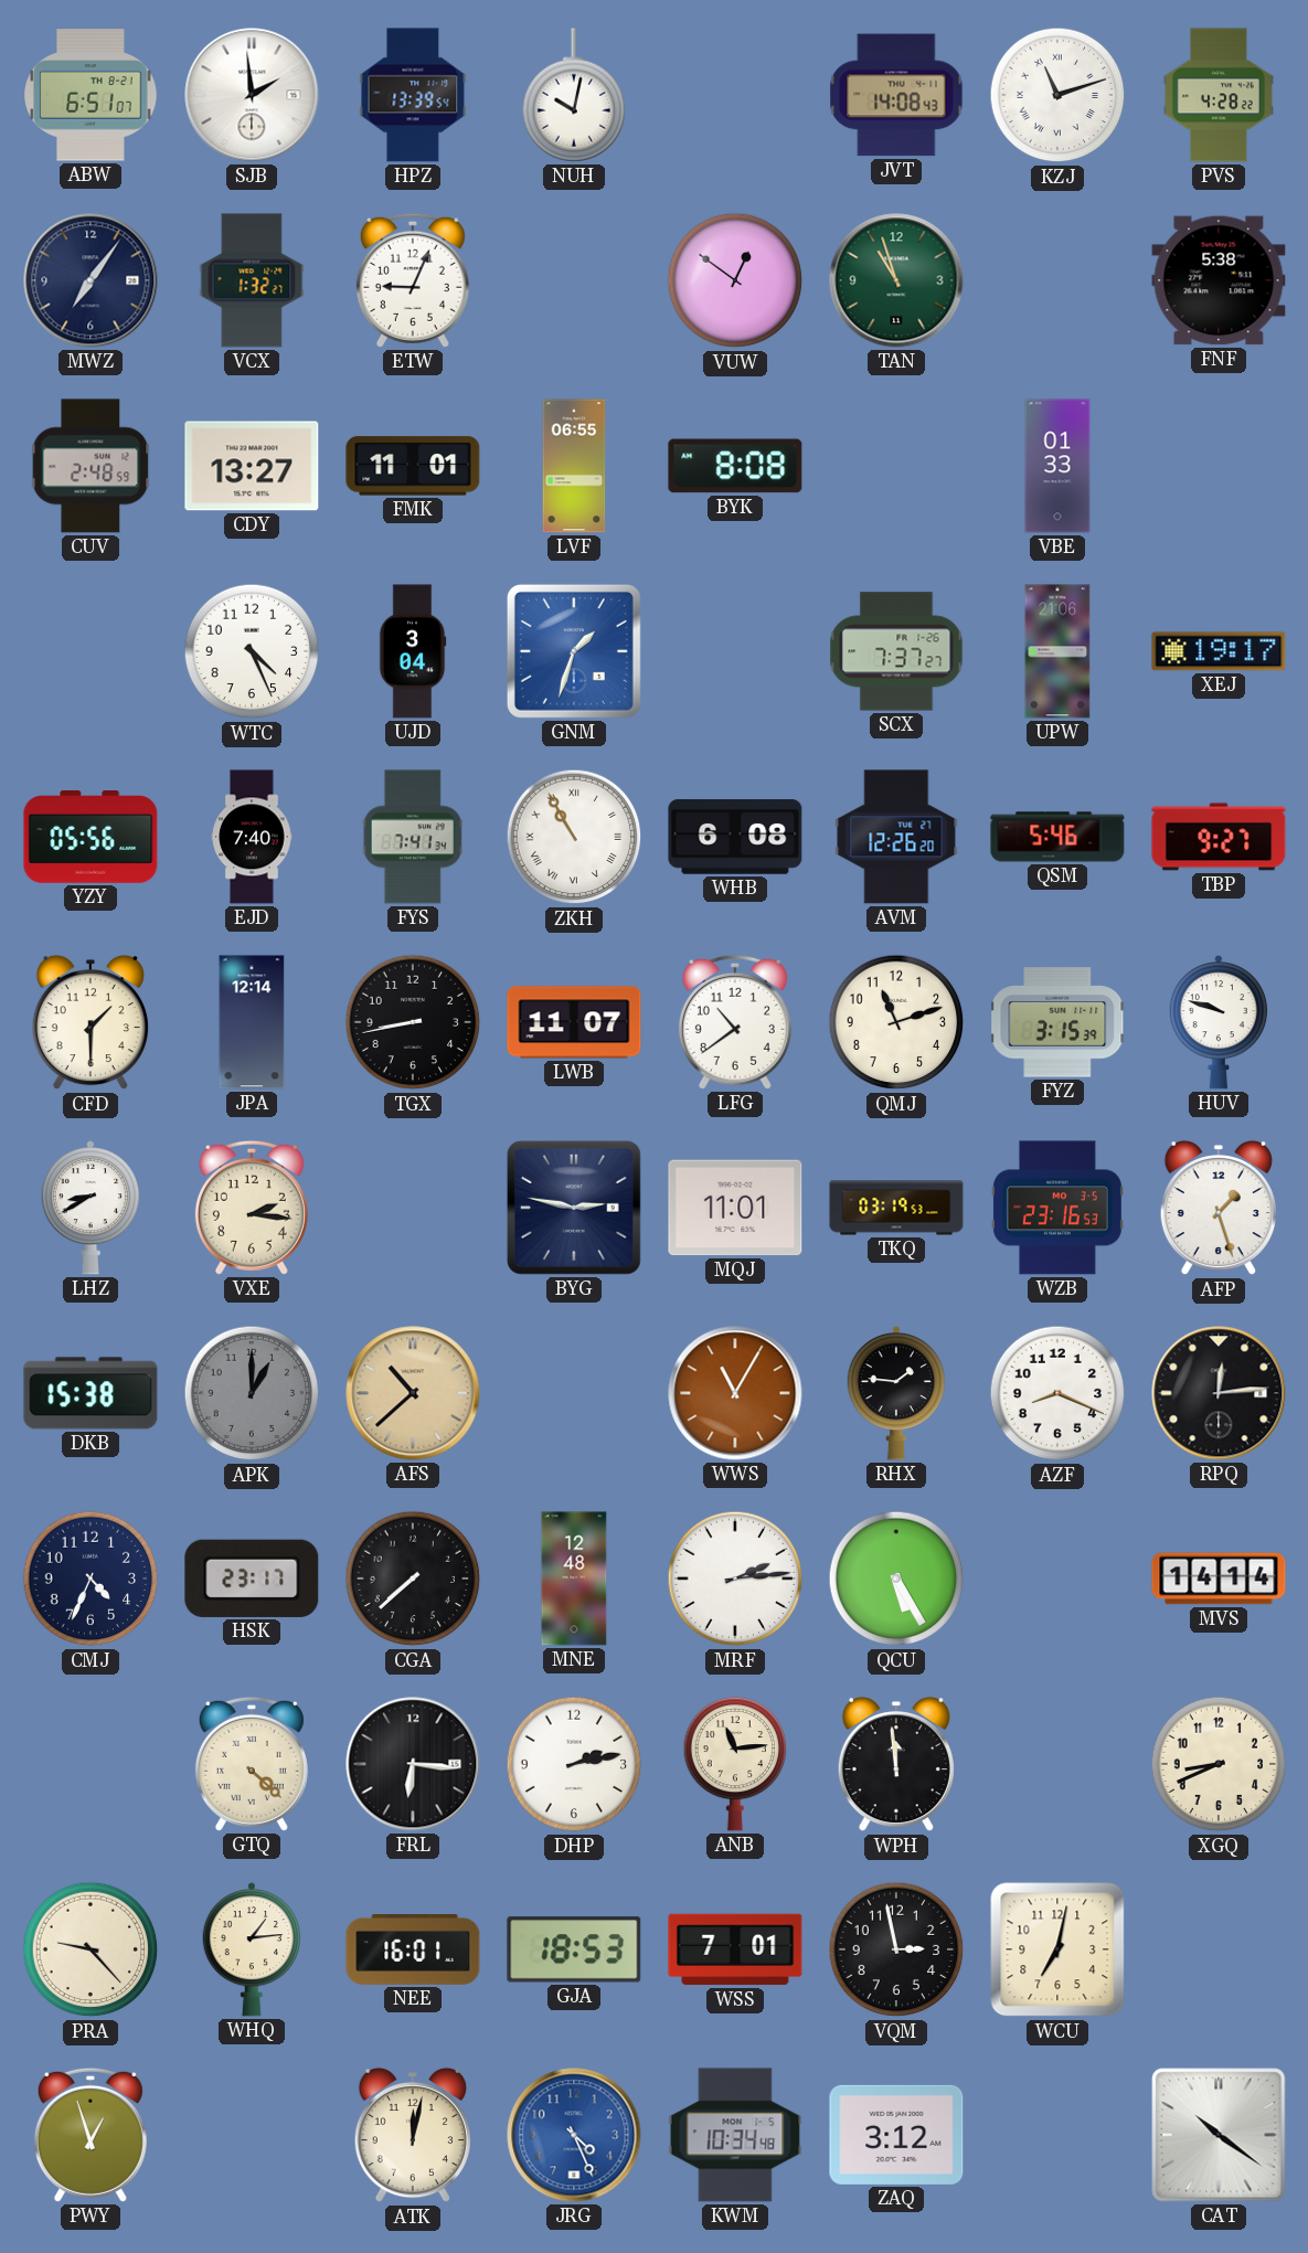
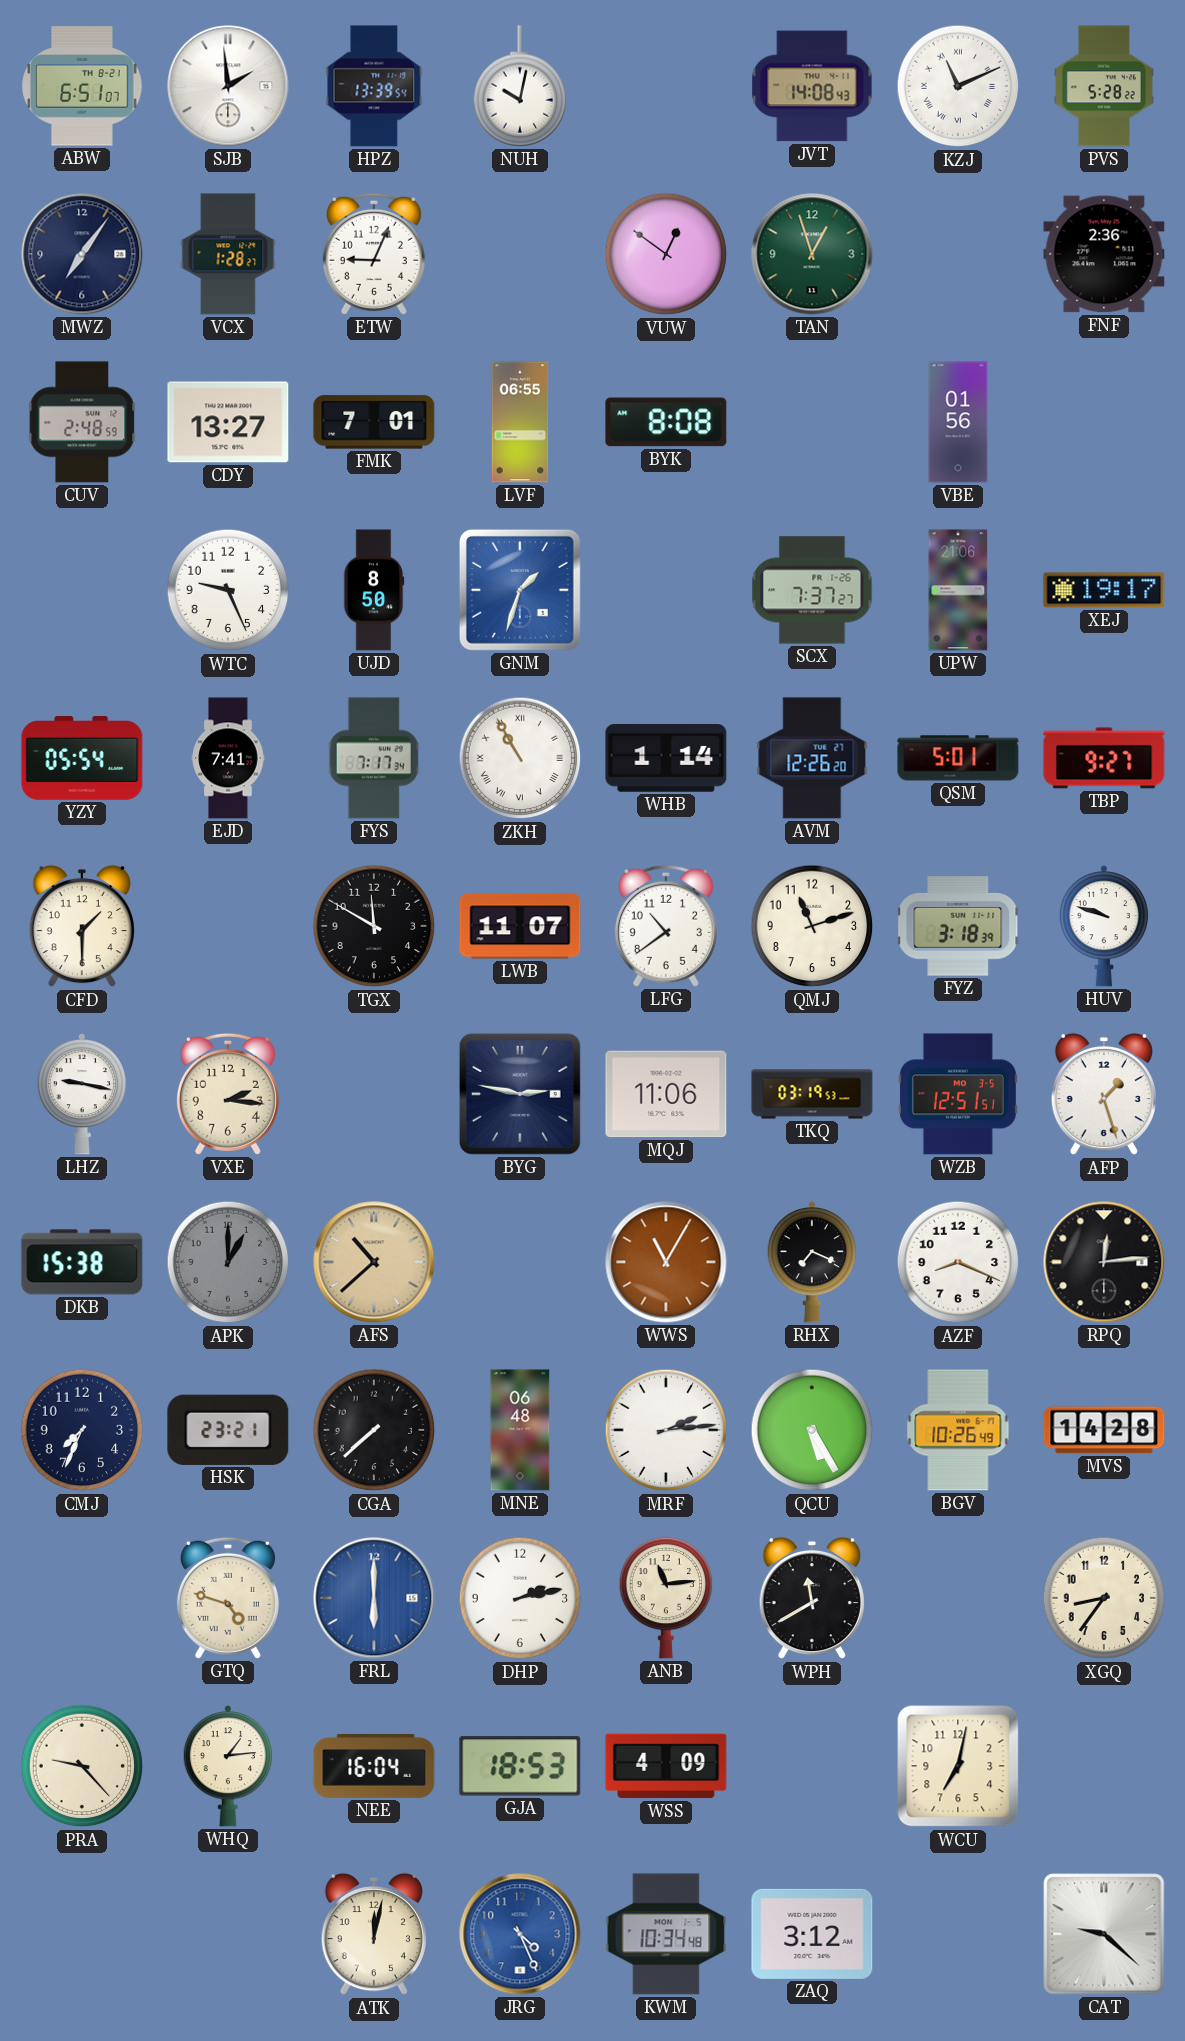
KZJ: 11:12 -> 11:11
PVS: 4:28 -> 5:28
VCX: 1:32 -> 1:28
TAN: 10:57 -> 12:57
FNF: 5:38 -> 2:36
FMK: 11:01 -> 7:01
VBE: 01:33 -> 01:56
WTC: 4:26 -> 9:26
UJD: 3:04 -> 8:50
YZY: 05:56 -> 05:54
EJD: 7:40 -> 7:41
FYS: 7:41 -> 7:17
WHB: 6:08 -> 1:14
QSM: 5:46 -> 5:01
JPA: 12:14 -> none
TGX: 8:43 -> 11:50
FYZ: 3:15 -> 3:18
LHZ: 8:40 -> 9:17
MQJ: 11:01 -> 11:06
WZB: 23:16 -> 12:51
RHX: 1:46 -> 7:19
CMJ: 4:34 -> 7:34
HSK: 23:17 -> 23:21
MNE: 12:48 -> 06:48
BGV: none -> 10:26
MVS: 14:14 -> 14:28
GTQ: 4:22 -> 4:48
FRL: 6:16 -> 6:00
FRL dial: black -> blue
WPH: 11:59 -> 11:40
XGQ: 8:41 -> 8:36
NEE: 16:01 -> 16:04
WSS: 7:01 -> 4:09
VQM: 2:58 -> none
PWY: 12:57 -> none
CAT: 10:21 -> 9:22
